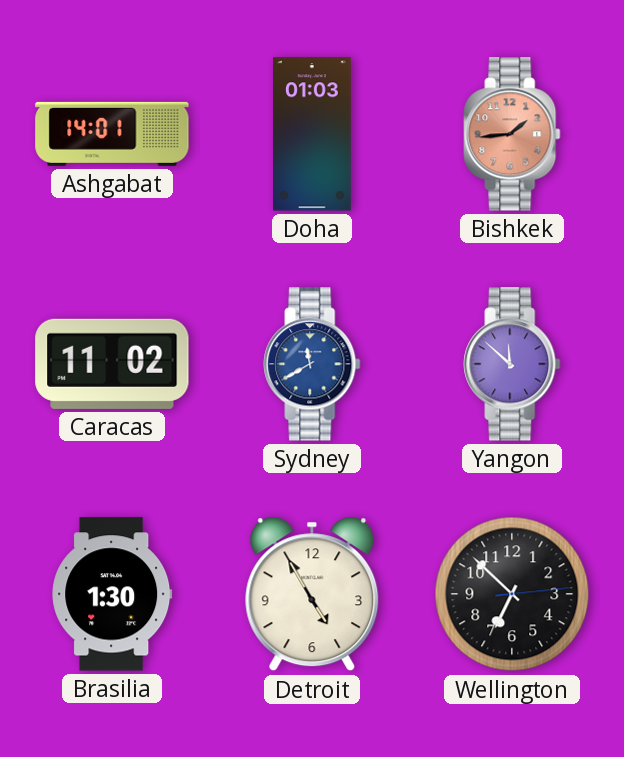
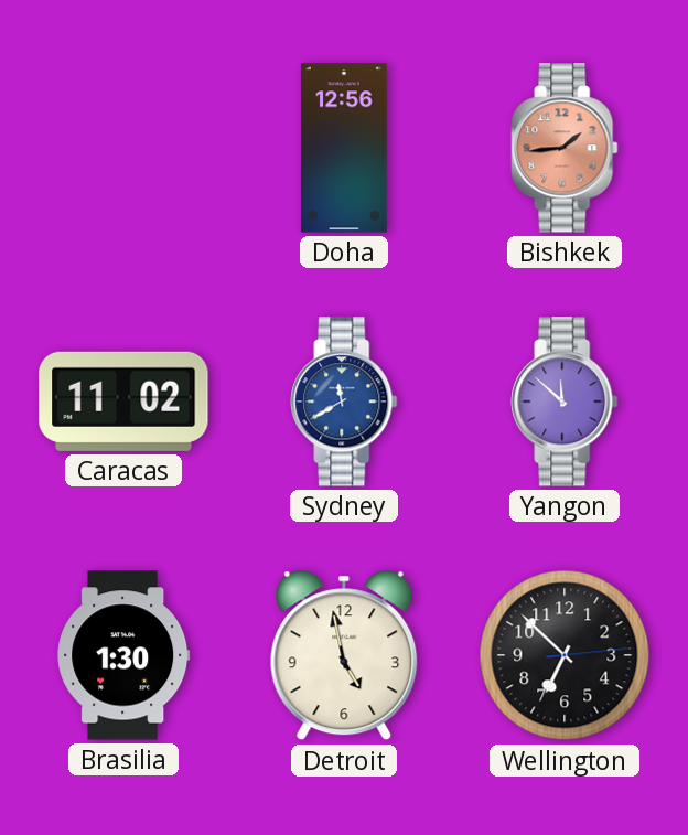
Ashgabat: 14:01 -> none
Doha: 01:03 -> 12:56
Detroit: 4:55 -> 4:58
